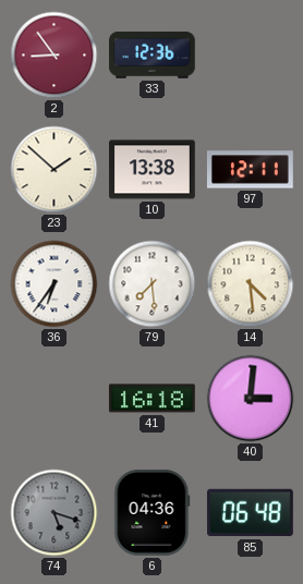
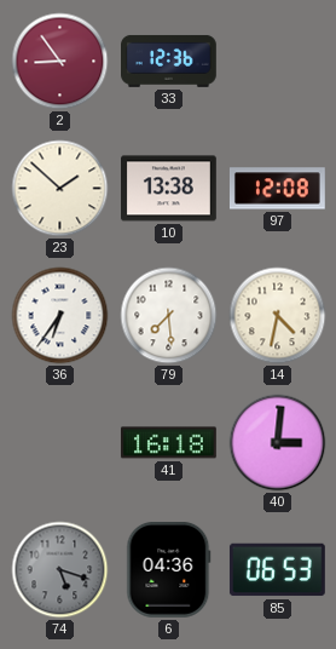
97: 12:11 -> 12:08
14: 4:29 -> 4:32
85: 06:48 -> 06:53
